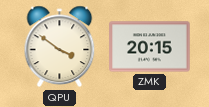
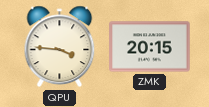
QPU: 3:51 -> 3:46
